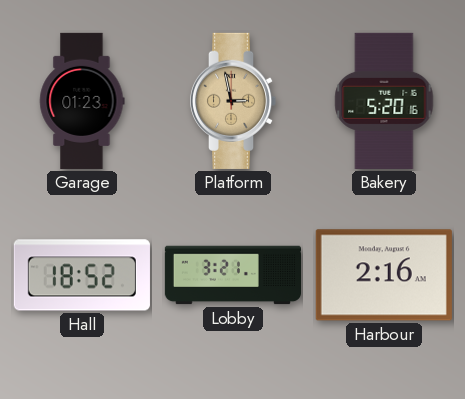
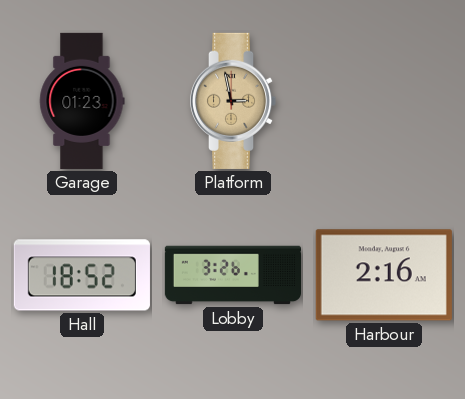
Bakery: 5:20 -> none
Lobby: 3:21 -> 3:26
